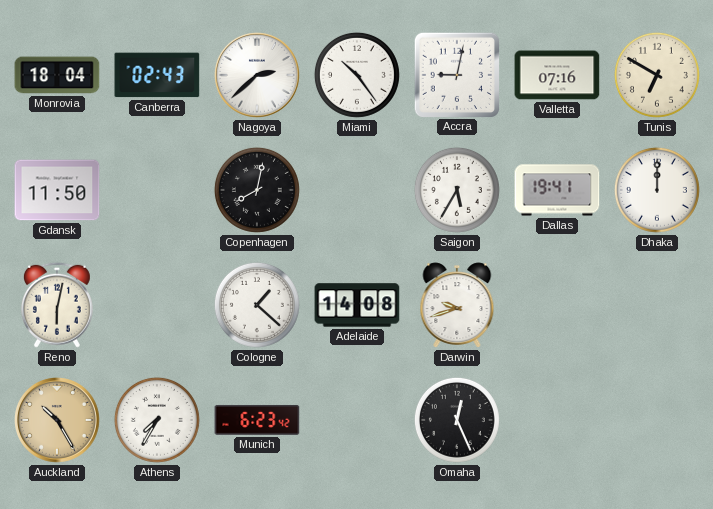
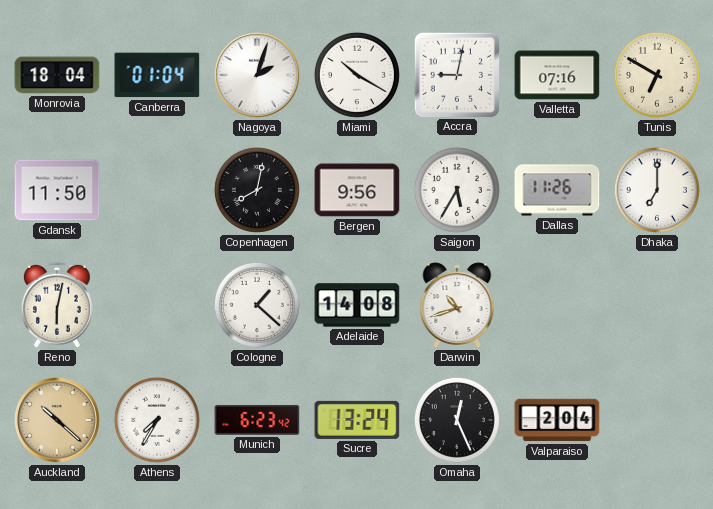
Canberra: 02:43 -> 01:04
Nagoya: 2:38 -> 2:03
Miami: 10:24 -> 10:20
Bergen: none -> 9:56
Dallas: 19:41 -> 11:26
Dhaka: 12:00 -> 7:00
Darwin: 9:42 -> 10:42
Auckland: 10:25 -> 10:22
Sucre: none -> 13:24
Valparaiso: none -> 2:04
